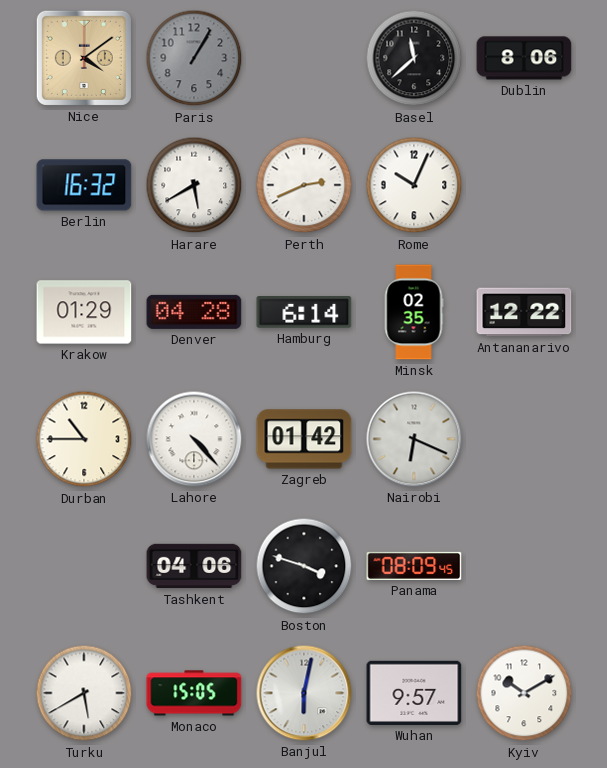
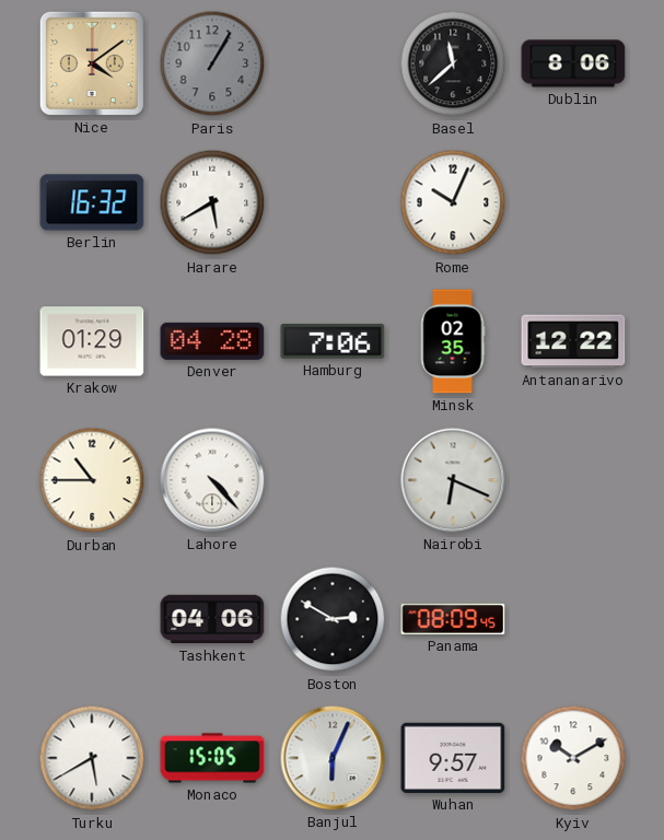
Perth: 2:41 -> none
Hamburg: 6:14 -> 7:06
Zagreb: 01:42 -> none
Boston: 3:48 -> 2:50
Banjul: 6:02 -> 6:04
